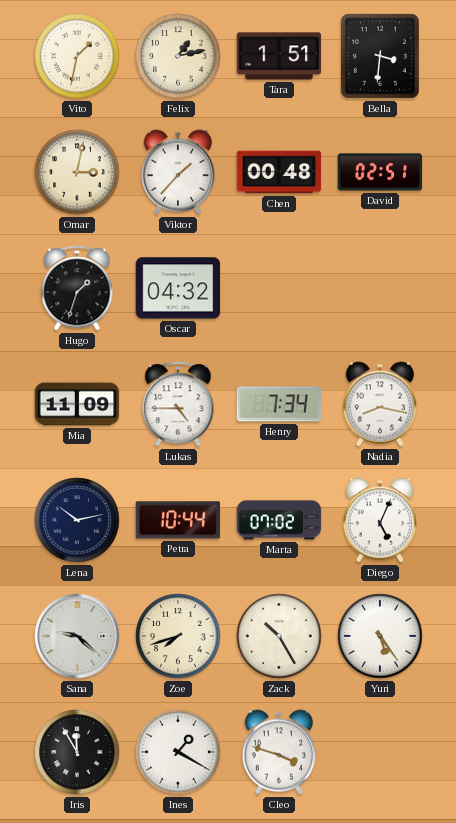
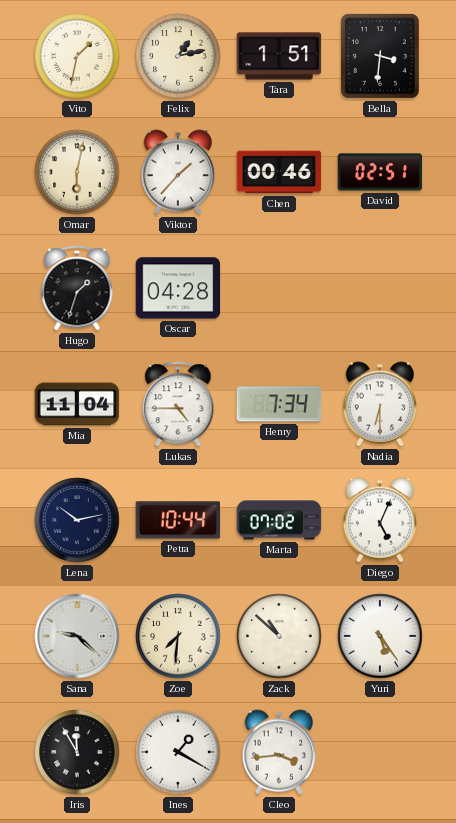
Omar: 3:02 -> 6:02
Chen: 00:48 -> 00:46
Oscar: 04:32 -> 04:28
Mia: 11:09 -> 11:04
Nadia: 8:17 -> 6:30
Zoe: 7:42 -> 7:31
Zack: 10:25 -> 10:52
Cleo: 3:48 -> 3:44
